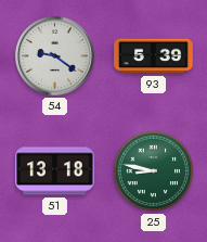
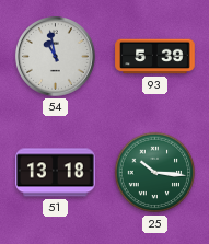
54: 9:21 -> 10:58
25: 8:47 -> 10:16
